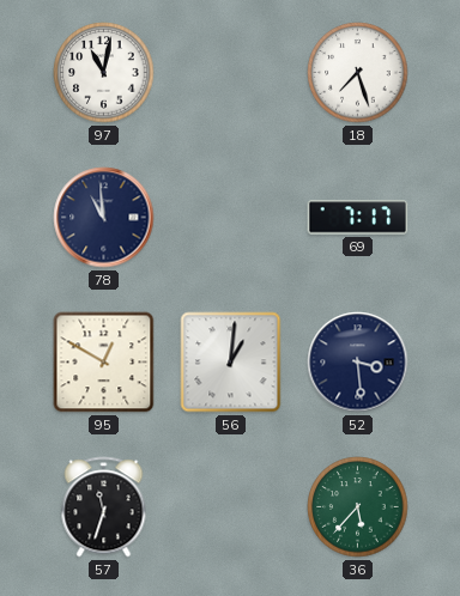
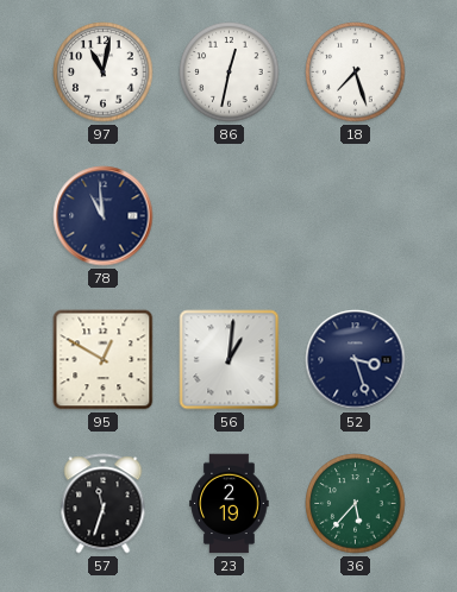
86: none -> 12:32
69: 7:17 -> none
52: 3:29 -> 3:27
23: none -> 2:19
